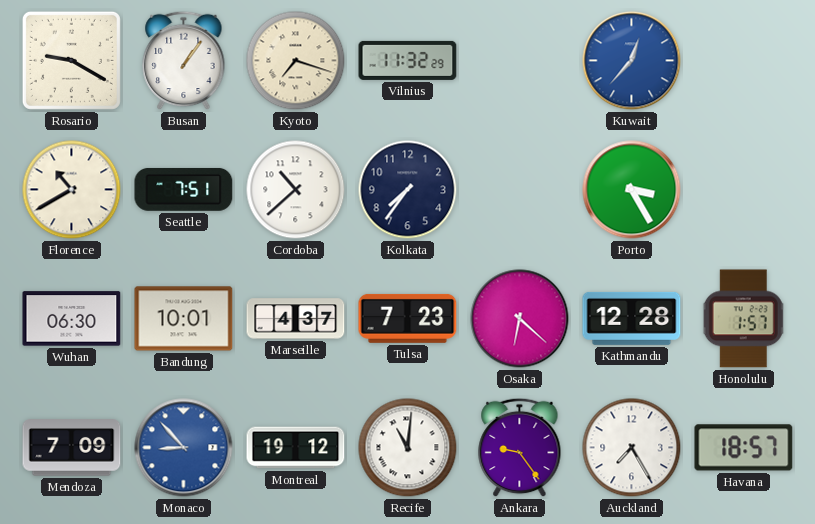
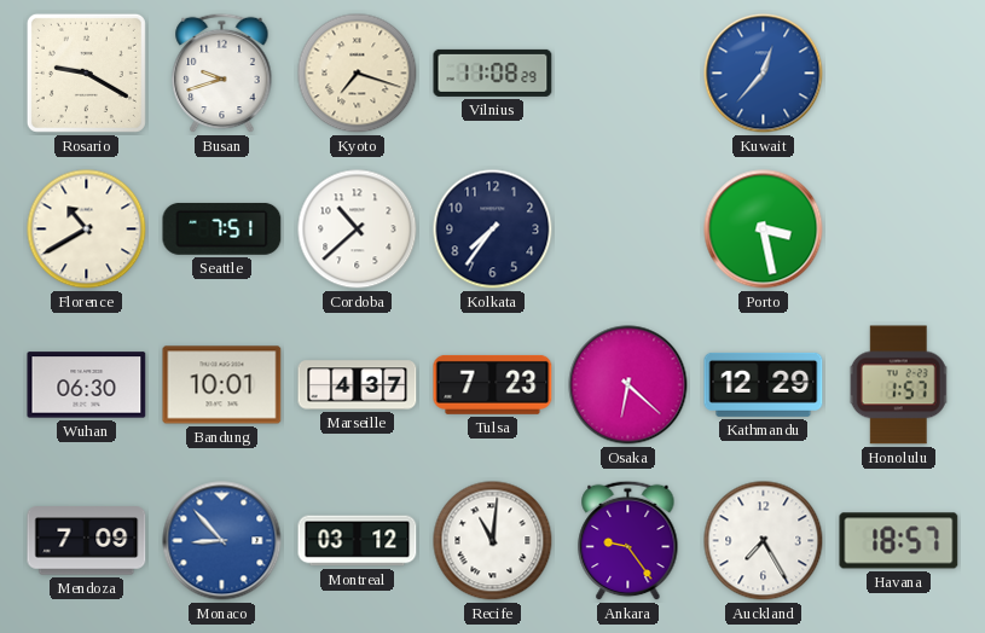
Busan: 1:06 -> 9:42
Vilnius: 11:32 -> 11:08
Porto: 3:25 -> 3:28
Kathmandu: 12:28 -> 12:29
Montreal: 19:12 -> 03:12
